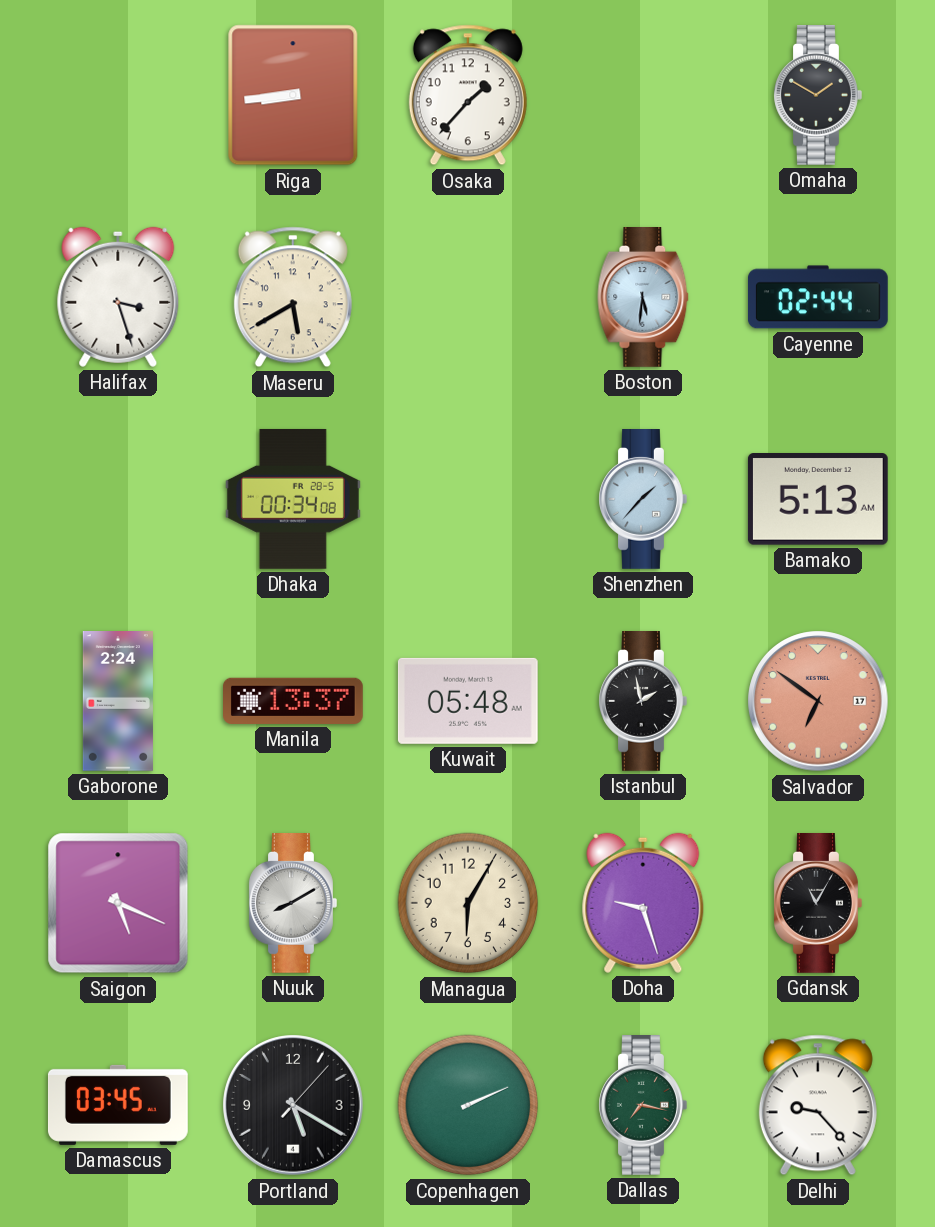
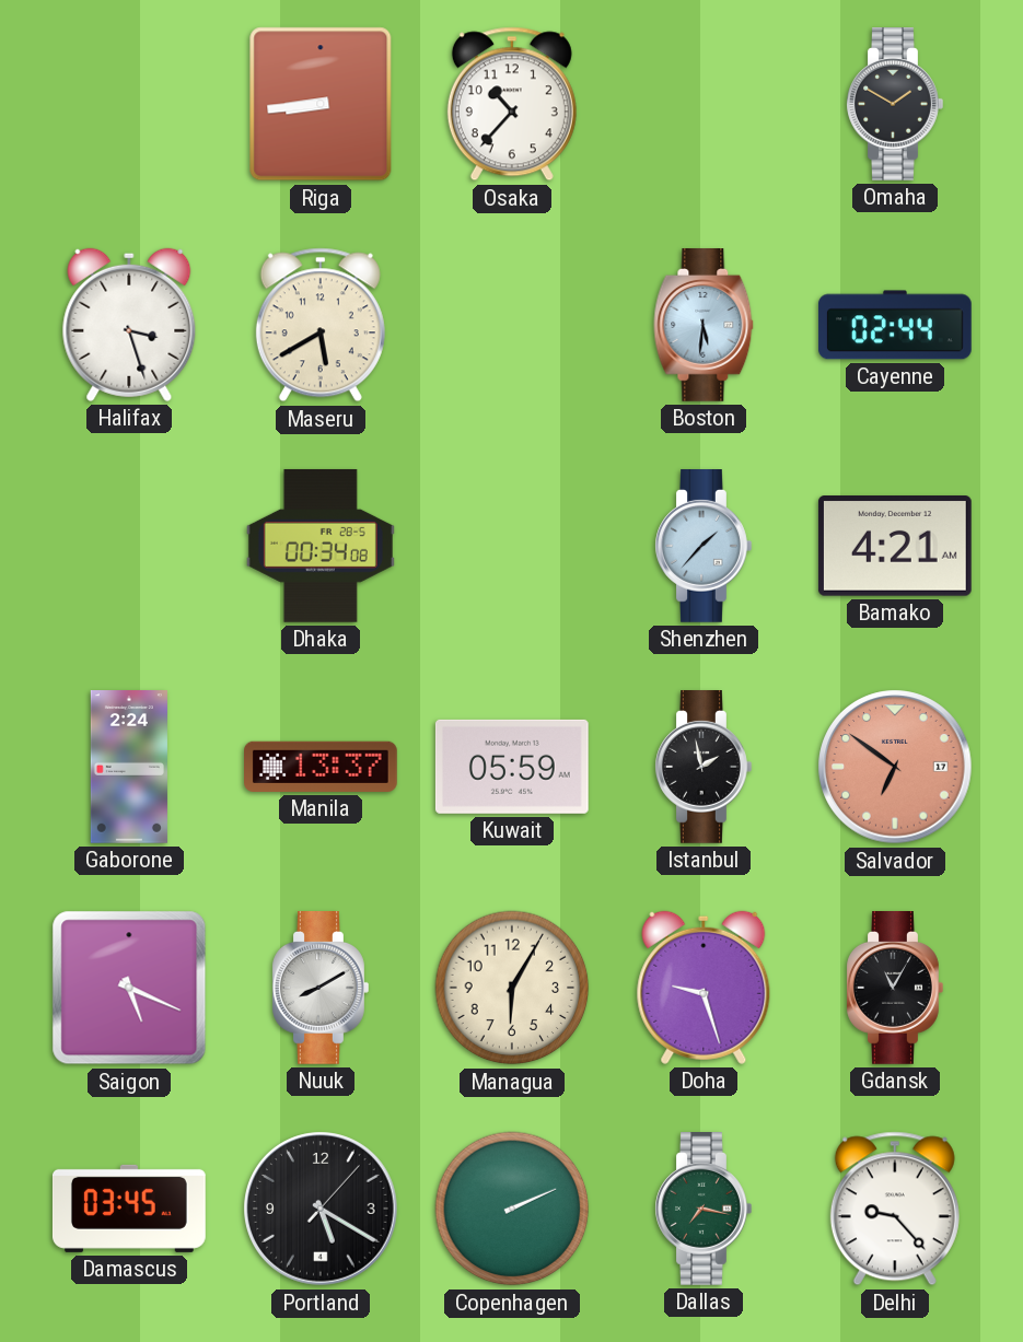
Osaka: 1:37 -> 10:37
Bamako: 5:13 -> 4:21
Kuwait: 05:48 -> 05:59
